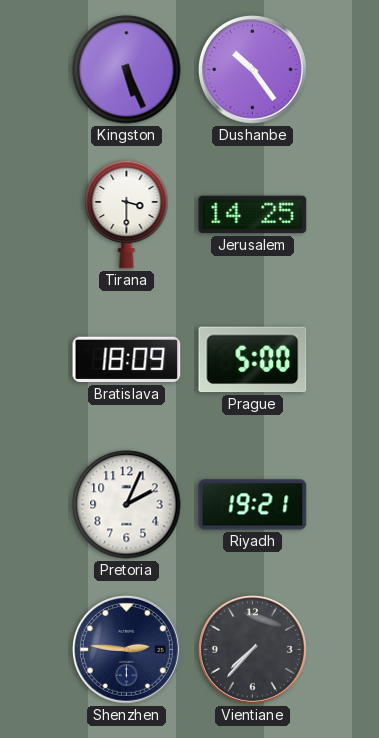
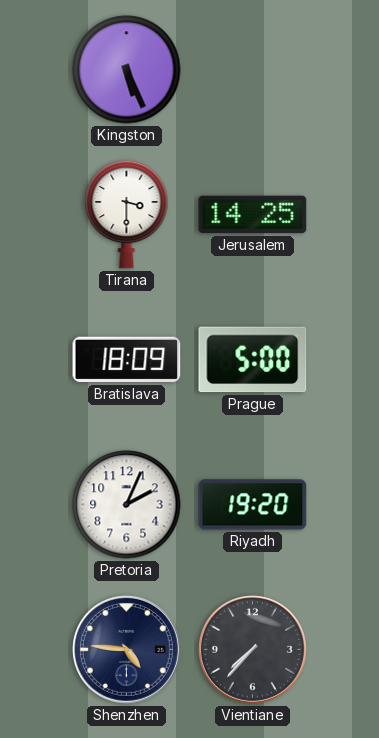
Dushanbe: 10:24 -> none
Riyadh: 19:21 -> 19:20
Shenzhen: 2:46 -> 4:46
